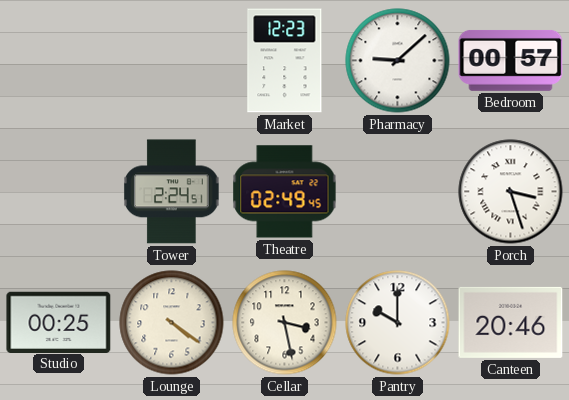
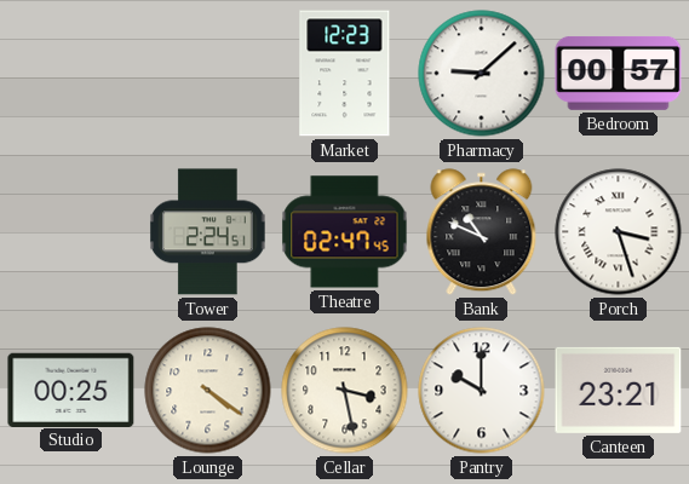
Theatre: 02:49 -> 02:47
Bank: none -> 10:49
Canteen: 20:46 -> 23:21
